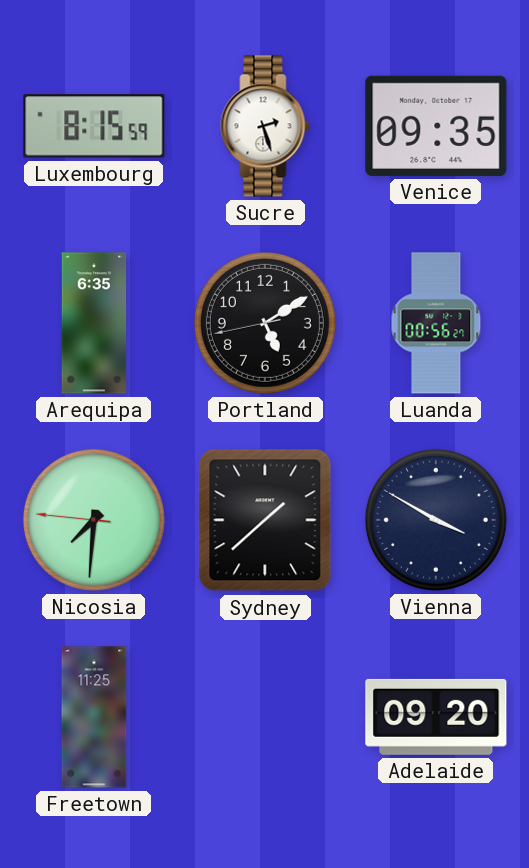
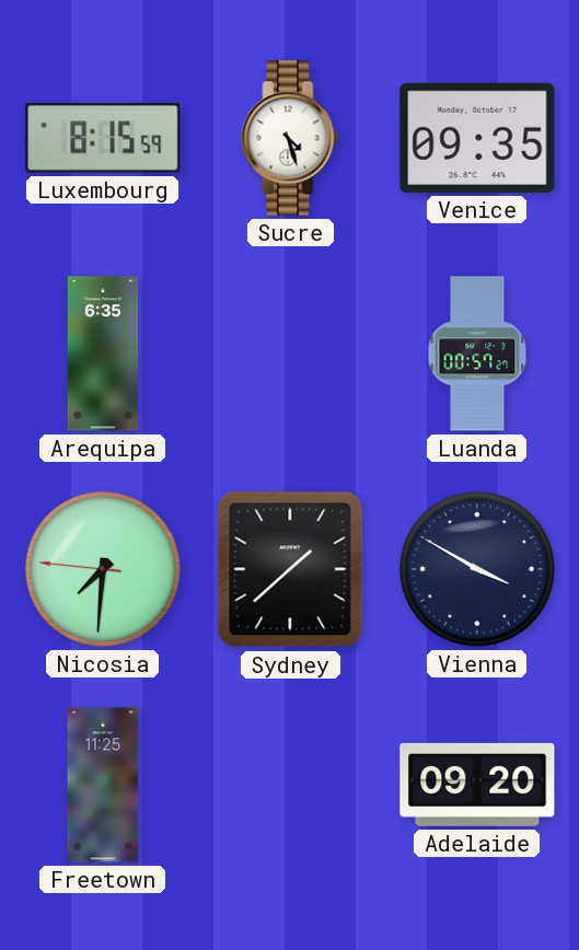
Sucre: 2:27 -> 4:27
Portland: 5:09 -> none
Luanda: 00:56 -> 00:57
